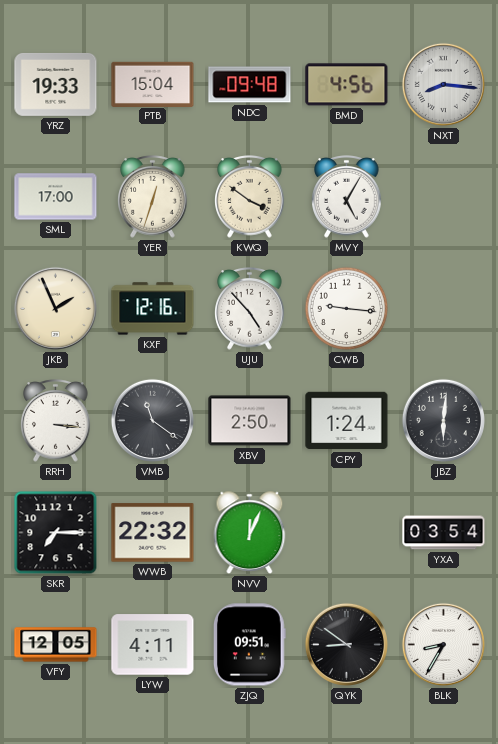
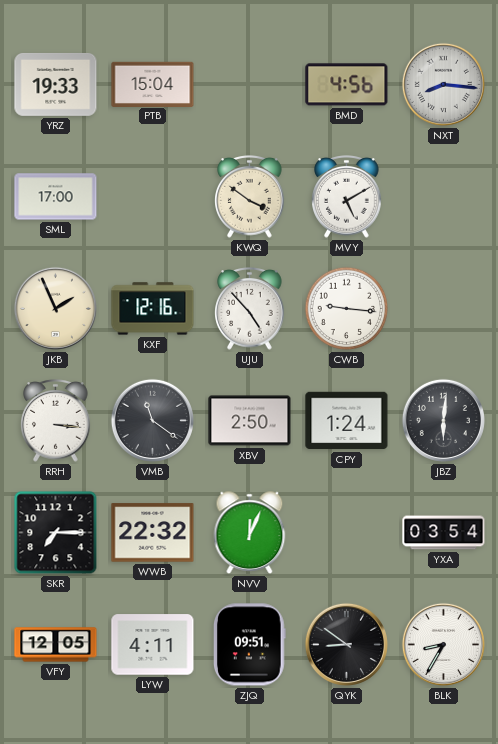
NDC: 09:48 -> none
YER: 12:33 -> none
MVY: 5:05 -> 5:10
